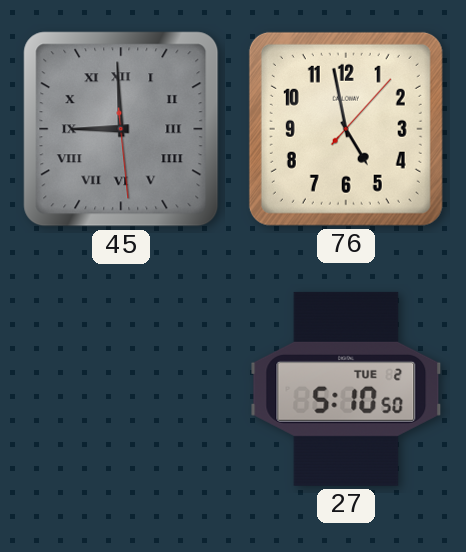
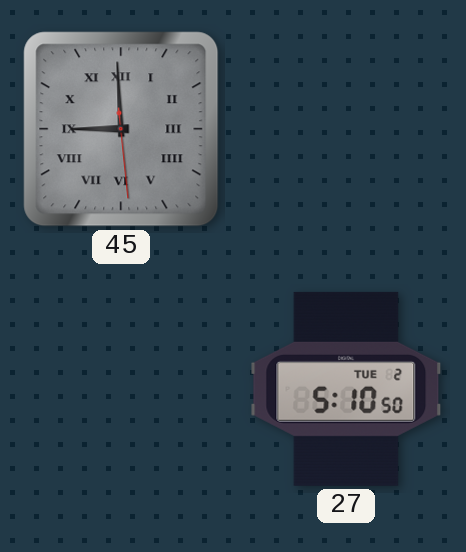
76: 4:58 -> none
